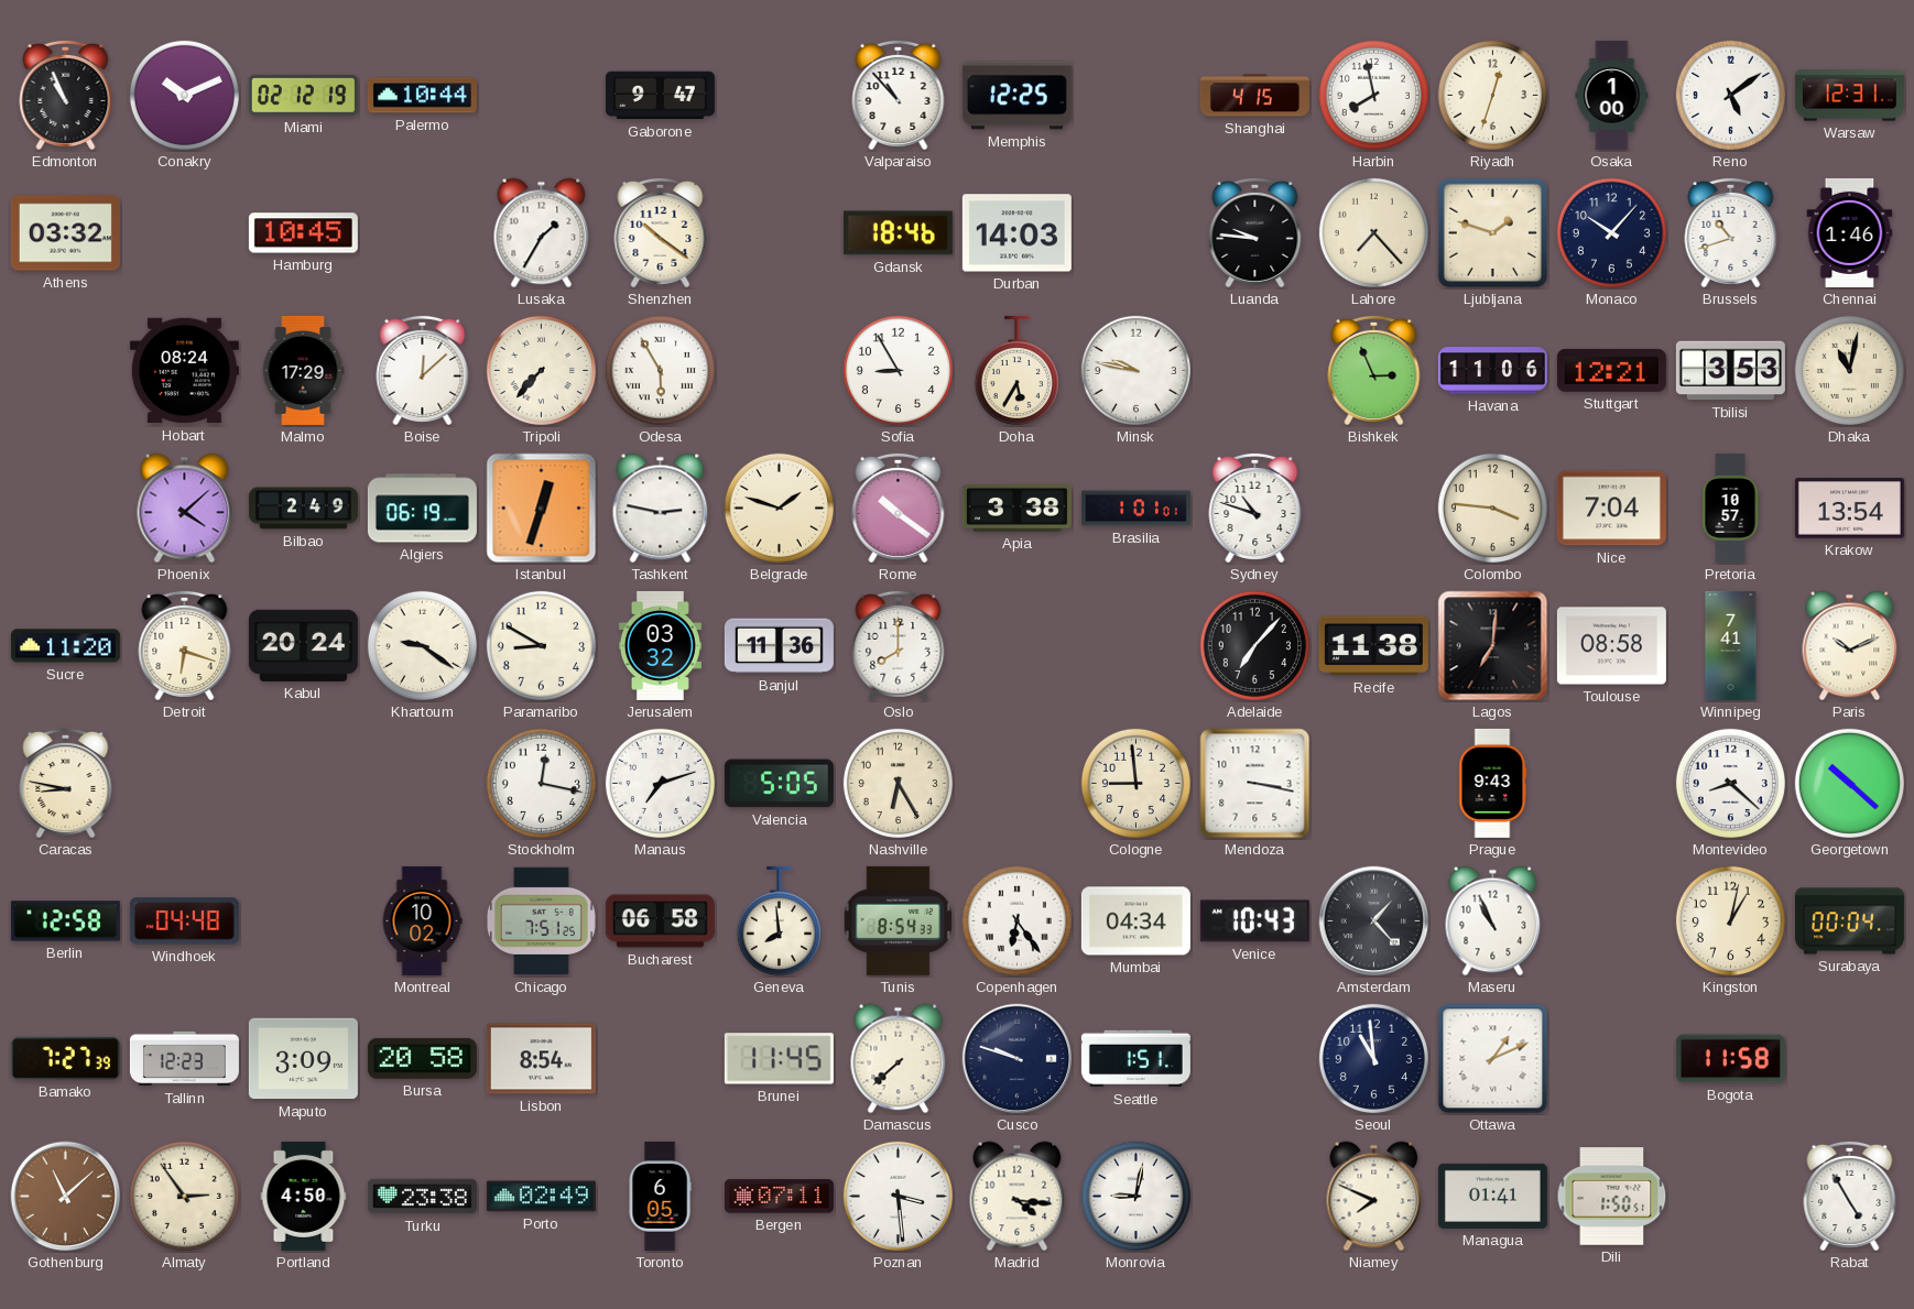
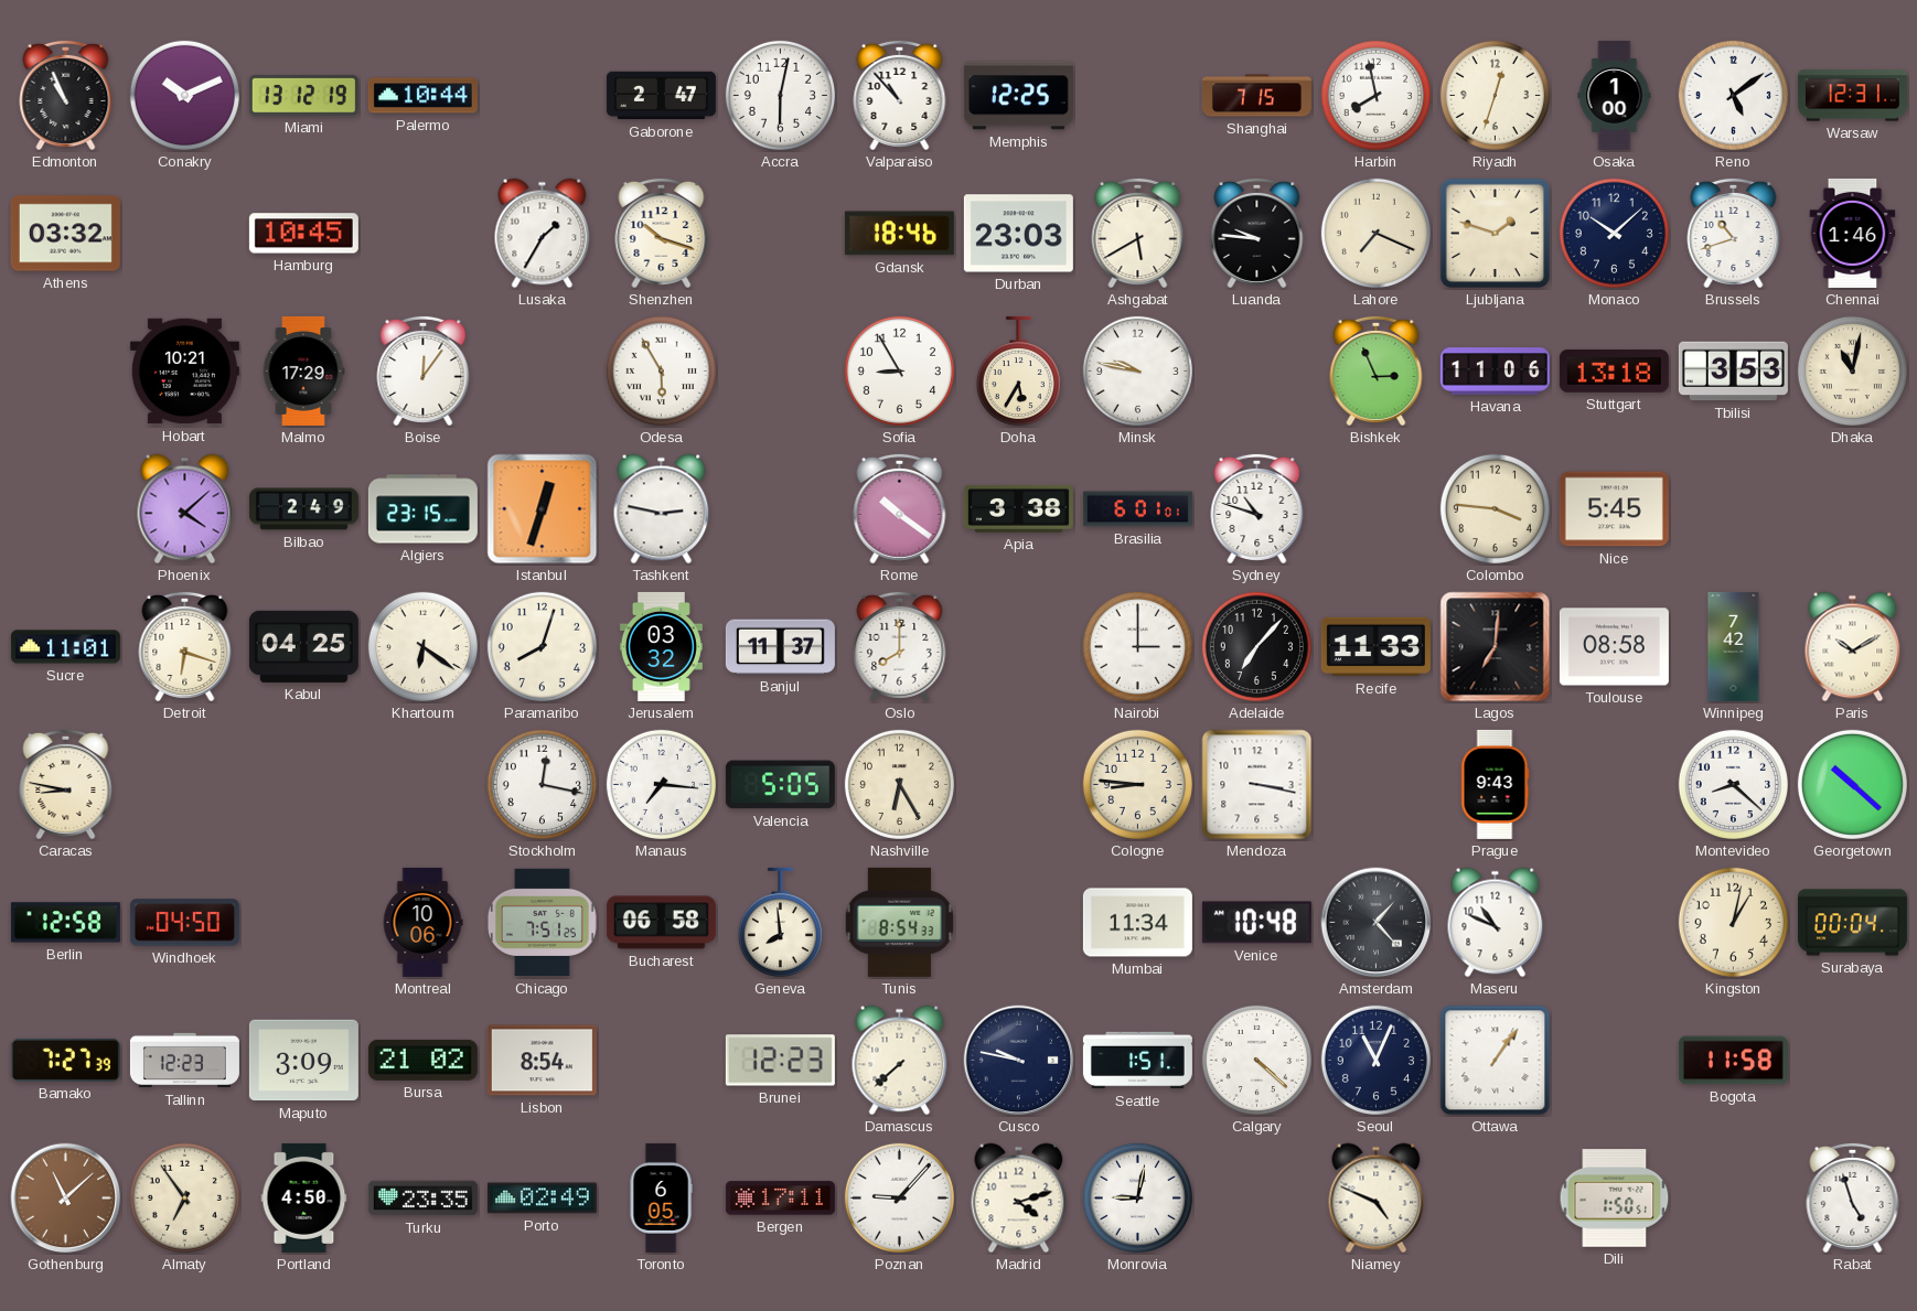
Miami: 02:12 -> 13:12
Gaborone: 9:47 -> 2:47
Accra: none -> 6:02
Shanghai: 4:15 -> 7:15
Shenzhen: 10:21 -> 10:18
Durban: 14:03 -> 23:03
Ashgabat: none -> 5:40
Lahore: 7:23 -> 7:19
Monaco: 10:07 -> 10:08
Hobart: 08:24 -> 10:21
Boise: 12:08 -> 12:06
Tripoli: 7:37 -> none
Stuttgart: 12:21 -> 13:18
Algiers: 06:19 -> 23:15
Belgrade: 1:48 -> none
Brasilia: 1:01 -> 6:01
Nice: 7:04 -> 5:45
Pretoria: 10:57 -> none
Krakow: 13:54 -> none
Sucre: 11:20 -> 11:01
Kabul: 20:24 -> 04:25
Khartoum: 9:21 -> 6:21
Paramaribo: 8:50 -> 8:03
Banjul: 11:36 -> 11:37
Nairobi: none -> 3:00
Recife: 11:38 -> 11:33
Winnipeg: 7:41 -> 7:42
Paris: 10:11 -> 10:10
Manaus: 7:12 -> 7:16
Cologne: 8:59 -> 8:46
Windhoek: 04:48 -> 04:50
Montreal: 10:02 -> 10:06
Copenhagen: 6:24 -> none
Mumbai: 04:34 -> 11:34
Venice: 10:43 -> 10:48
Maseru: 10:56 -> 10:49
Bursa: 20:58 -> 21:02
Brunei: 11:45 -> 12:23
Cusco: 9:48 -> 9:47
Calgary: none -> 4:22
Seoul: 10:59 -> 11:04
Ottawa: 1:11 -> 1:06
Almaty: 2:54 -> 6:54
Turku: 23:38 -> 23:35
Bergen: 07:11 -> 17:11
Poznan: 3:29 -> 9:07
Madrid: 4:16 -> 4:12
Niamey: 7:49 -> 4:49
Managua: 01:41 -> none
Rabat: 4:55 -> 4:57
